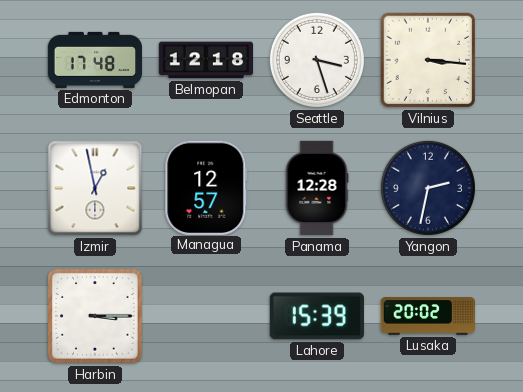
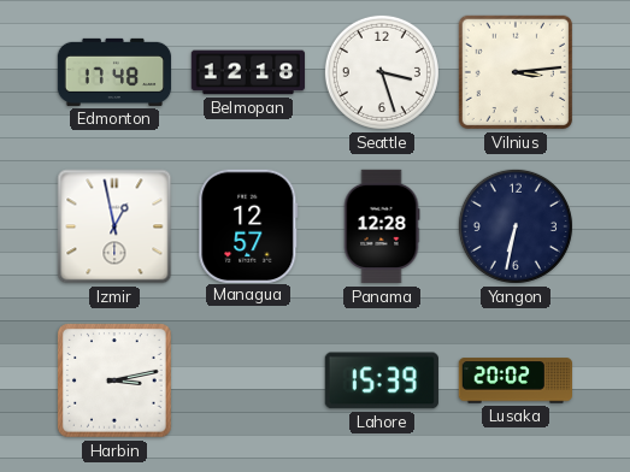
Vilnius: 3:16 -> 3:14
Yangon: 2:32 -> 6:32
Harbin: 3:15 -> 3:13
